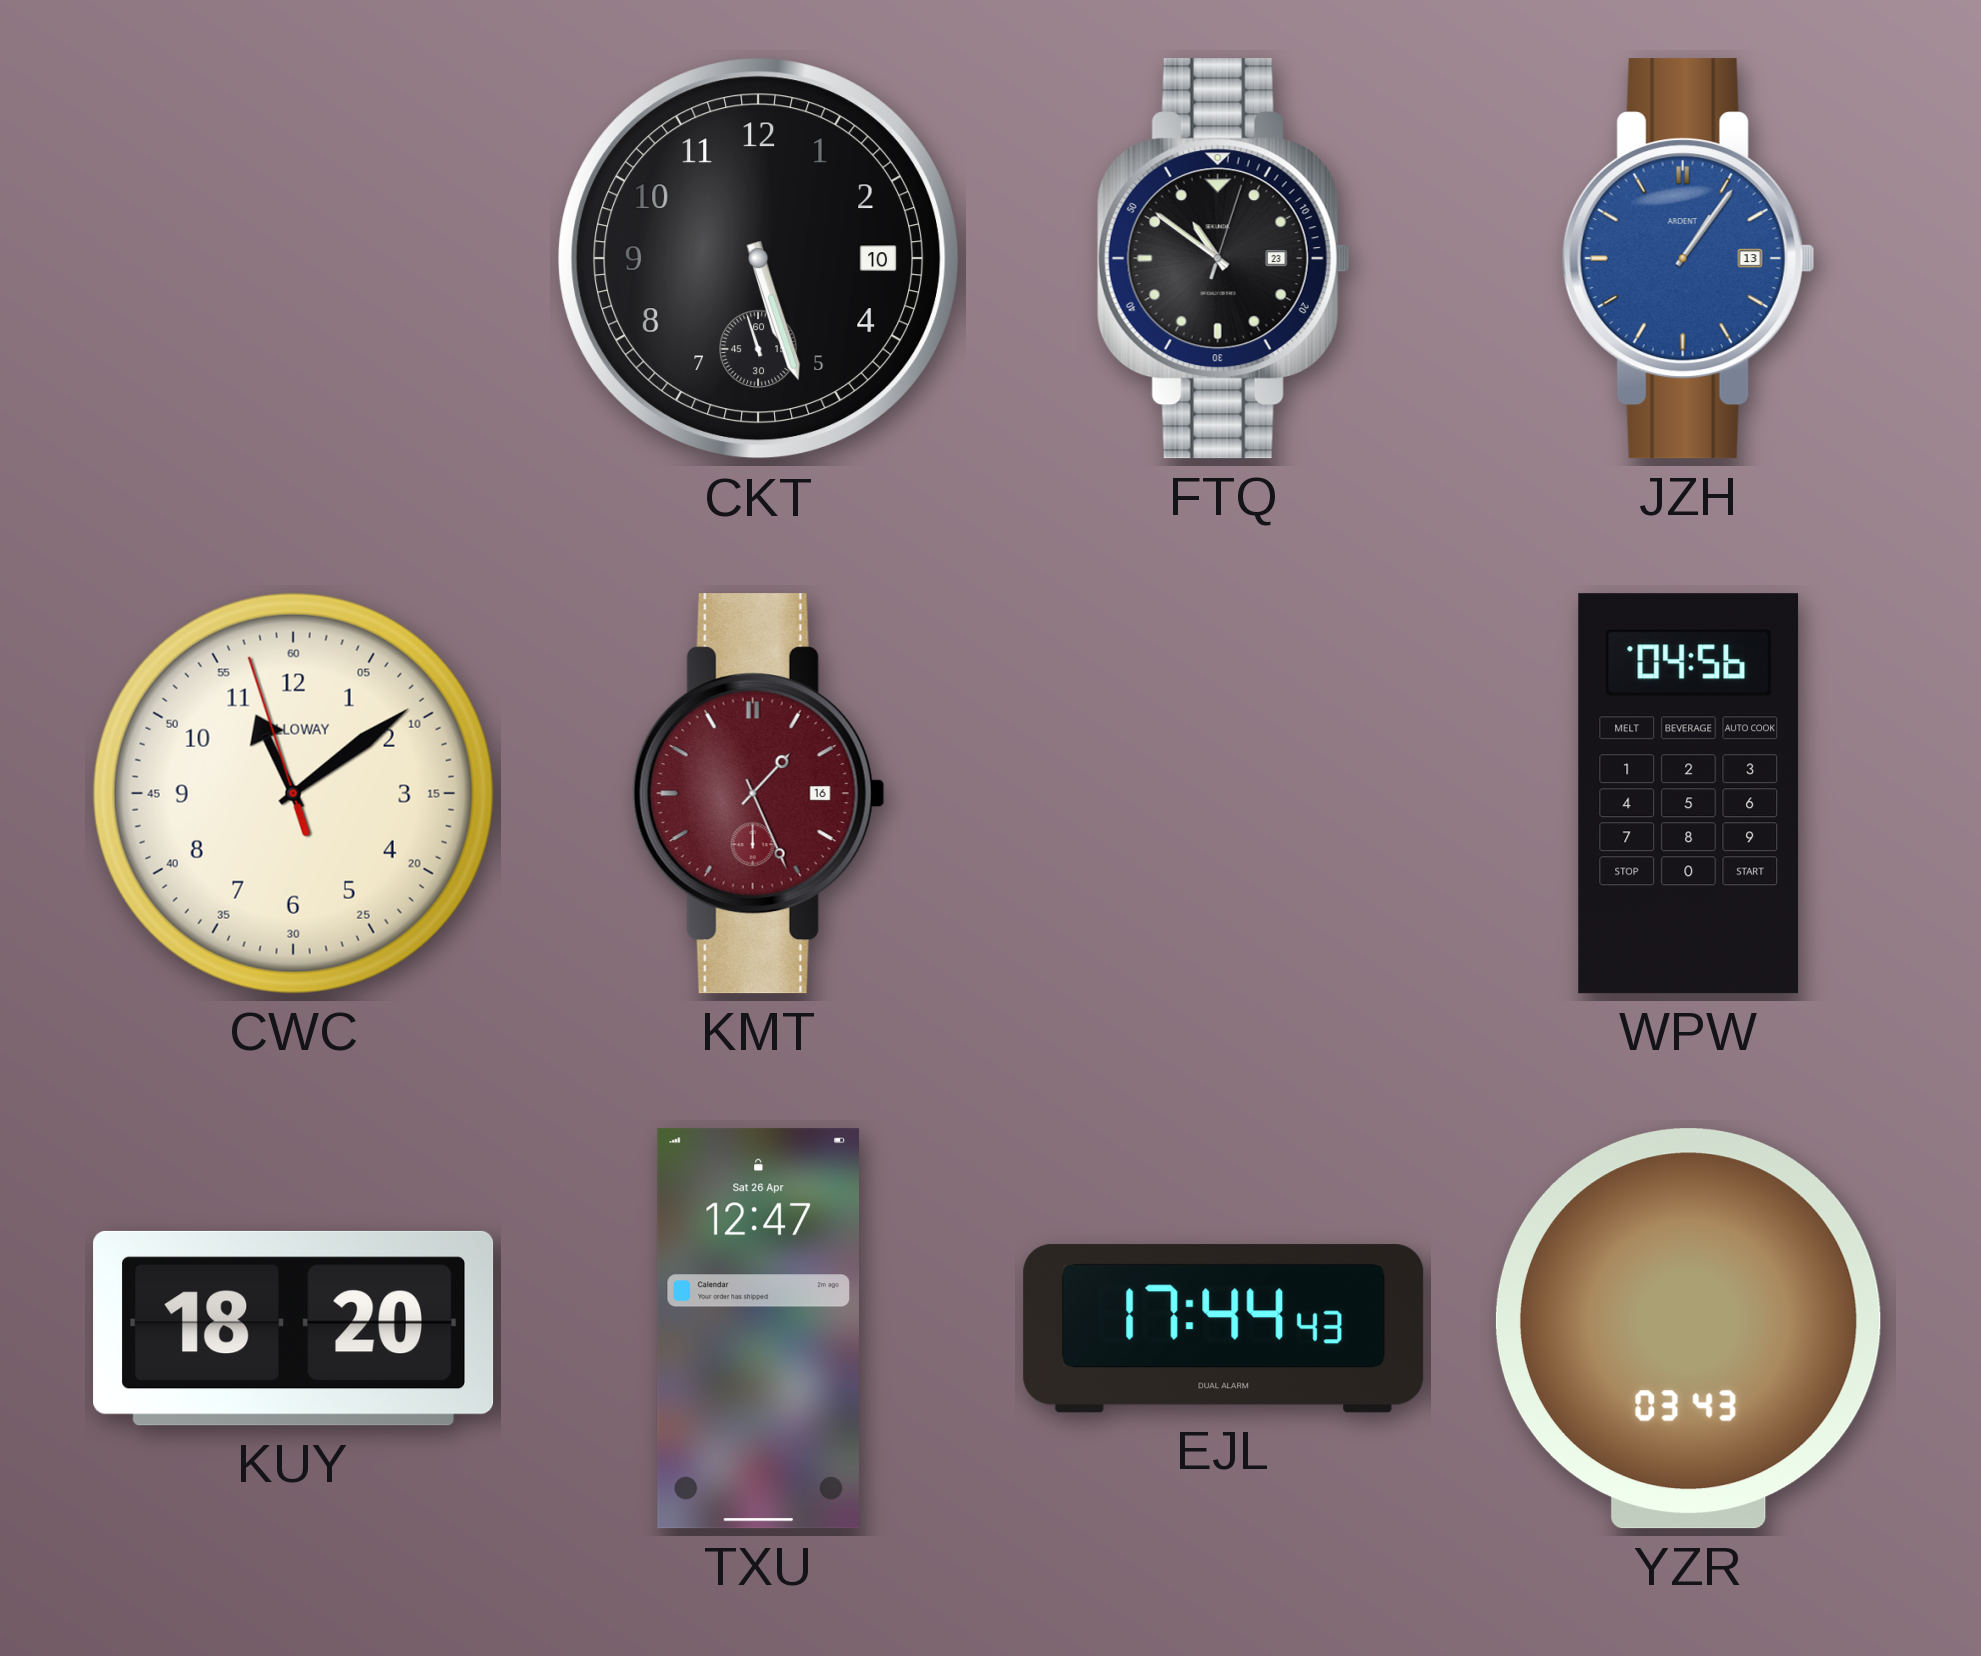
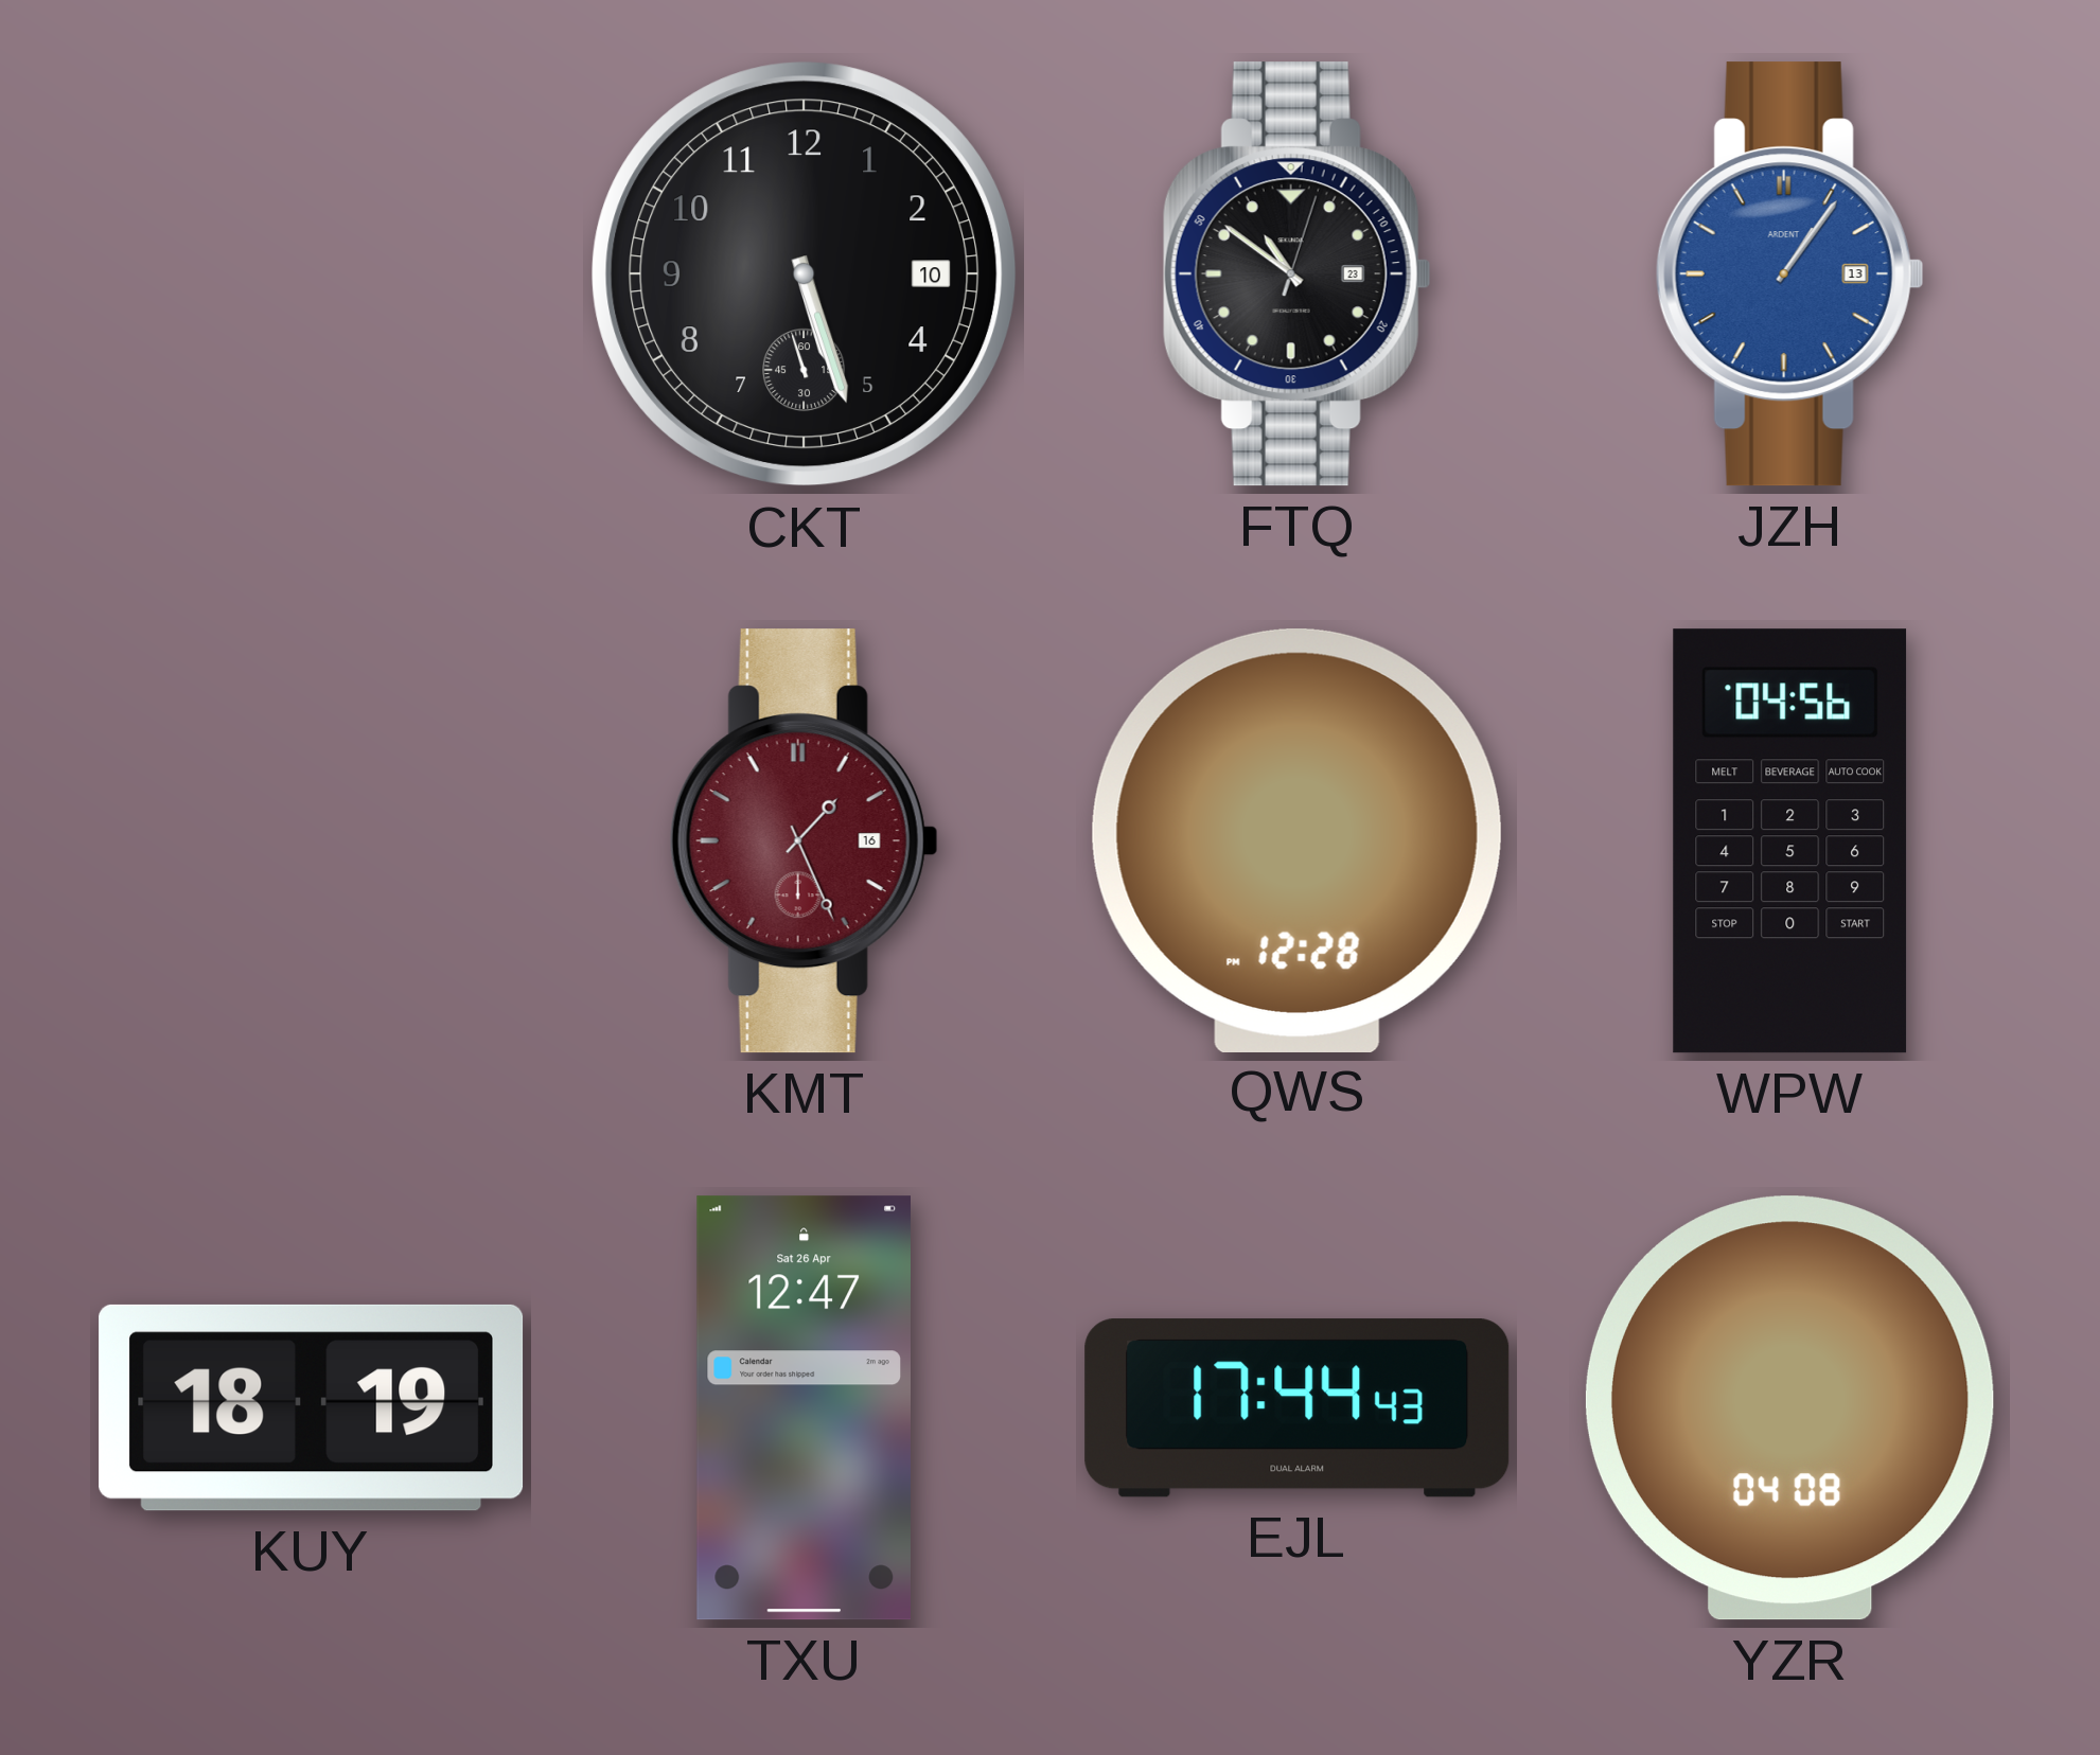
CWC: 11:08 -> none
QWS: none -> 12:28
KUY: 18:20 -> 18:19
YZR: 03:43 -> 04:08
